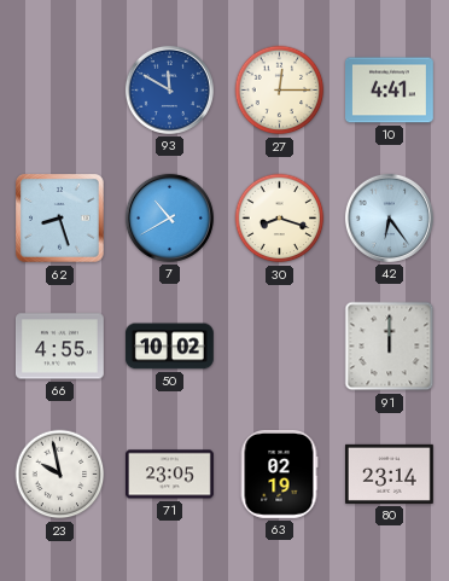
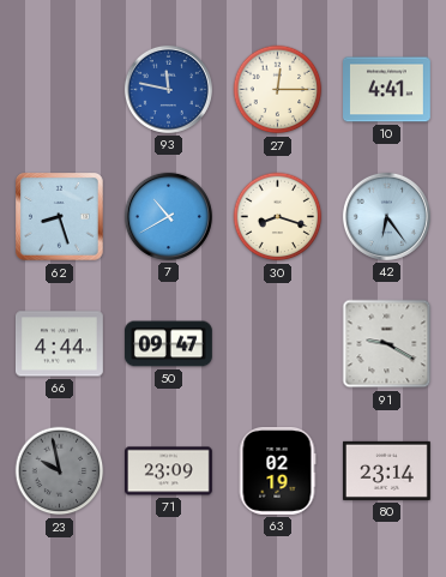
93: 11:50 -> 11:47
66: 4:55 -> 4:44
50: 10:02 -> 09:47
91: 12:00 -> 9:20
23 dial: white -> grey
71: 23:05 -> 23:09
